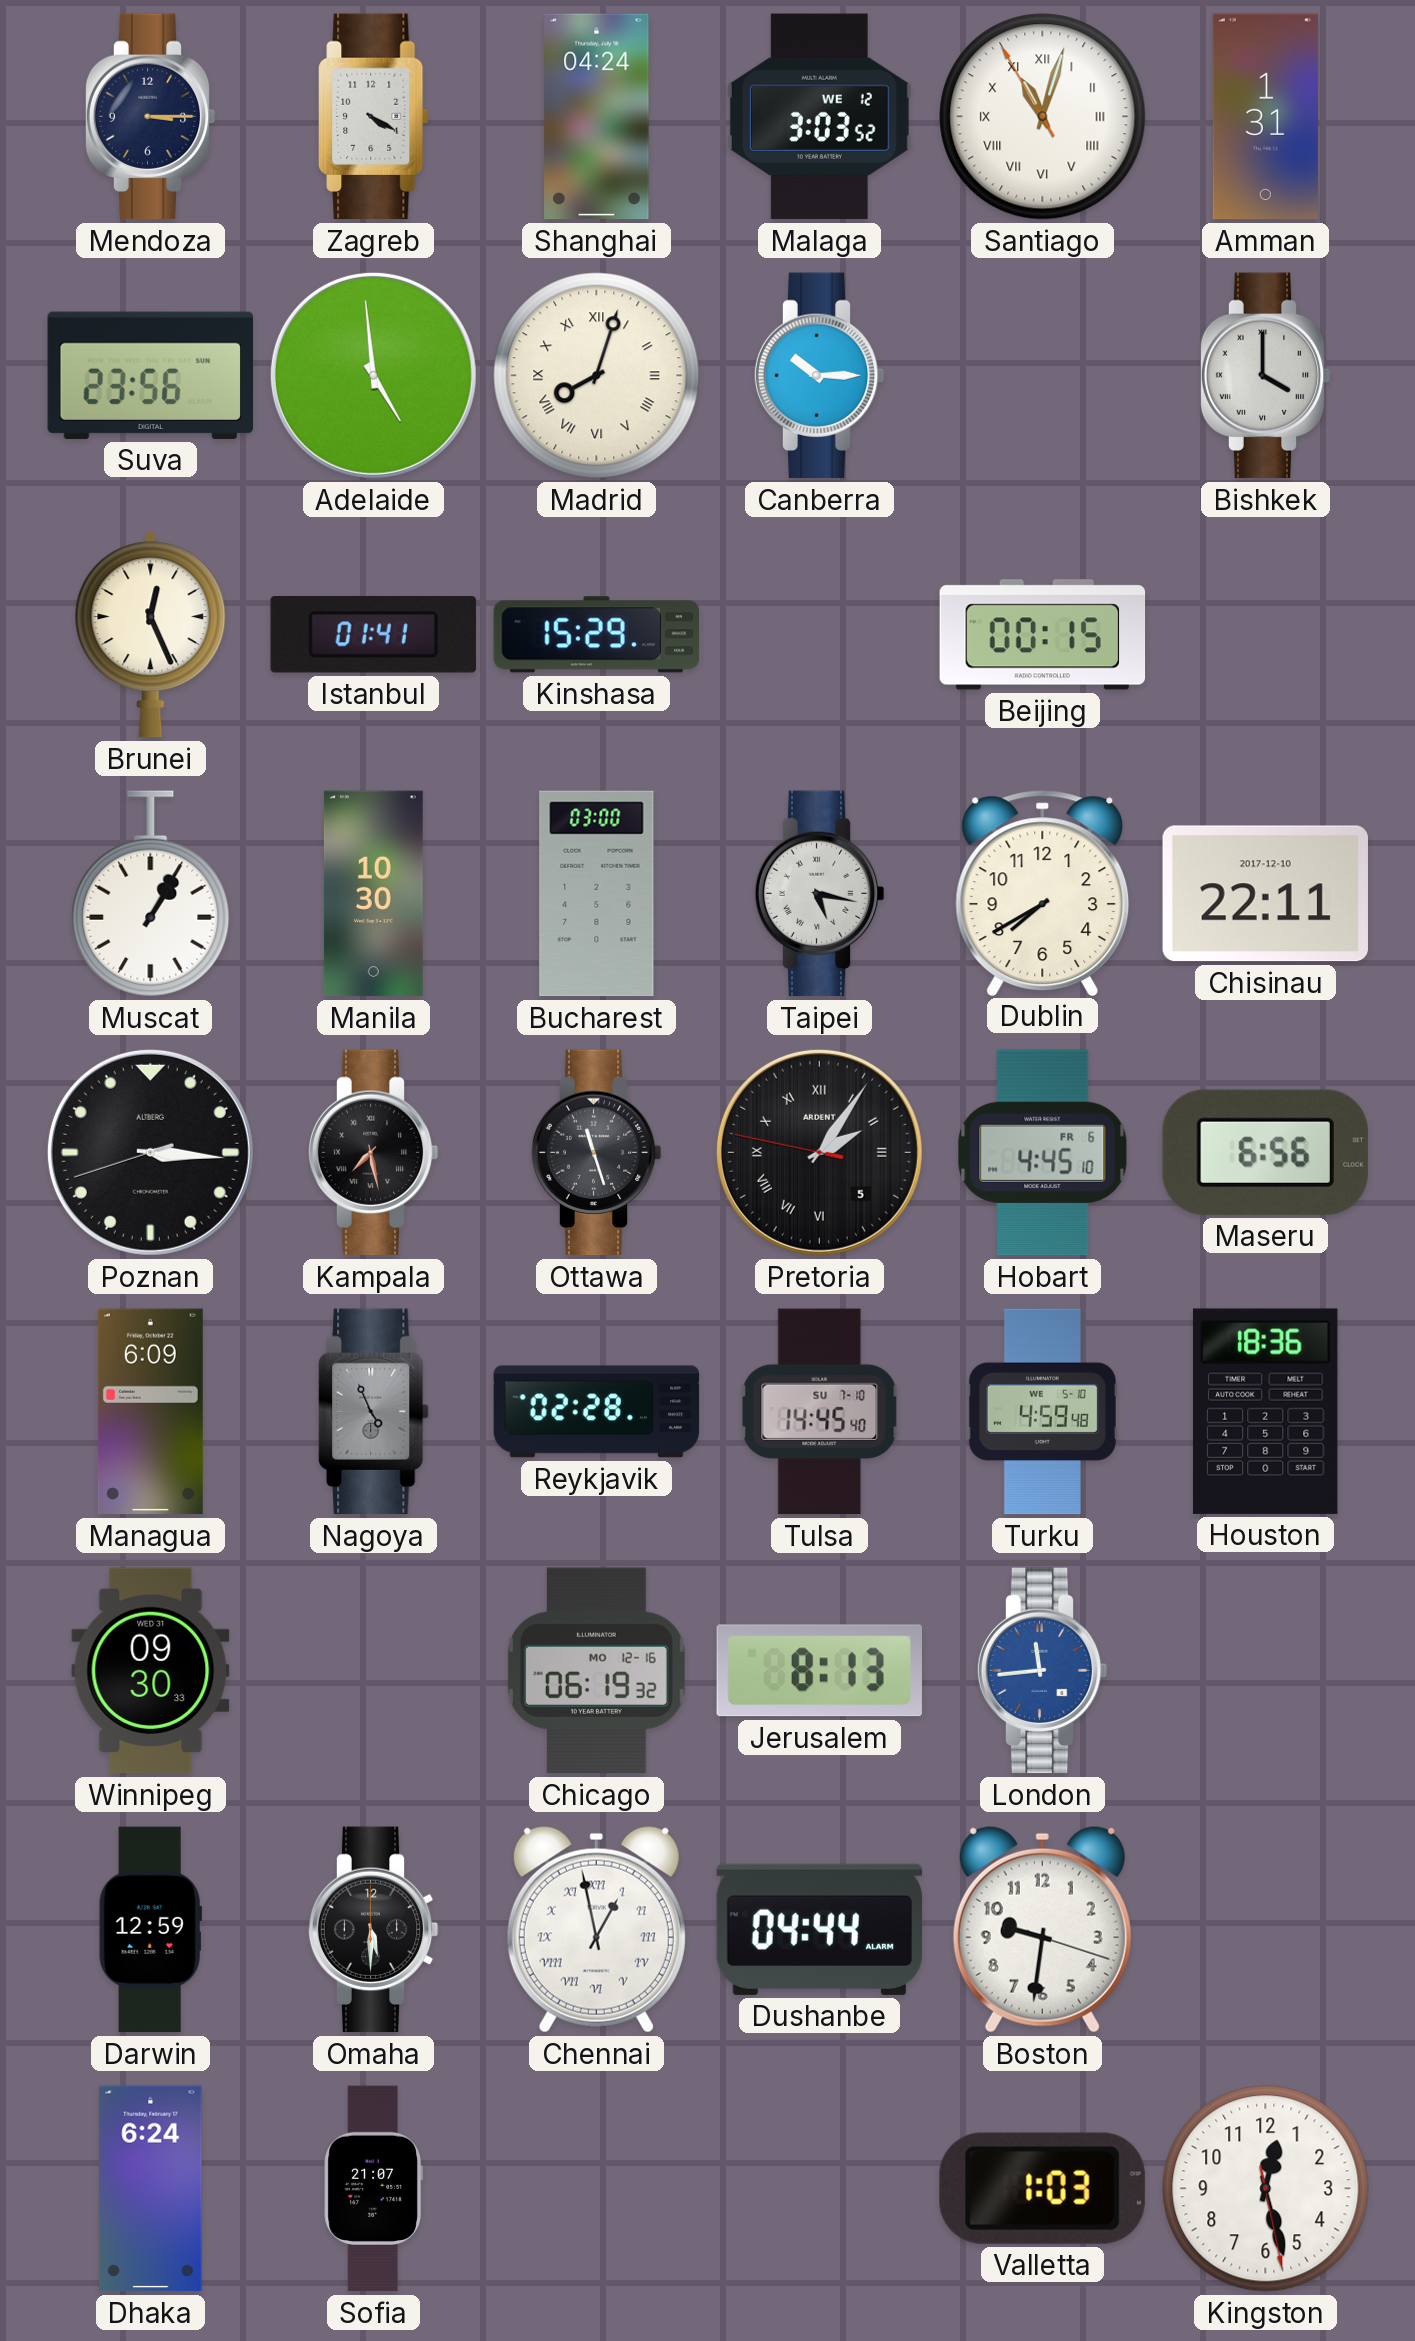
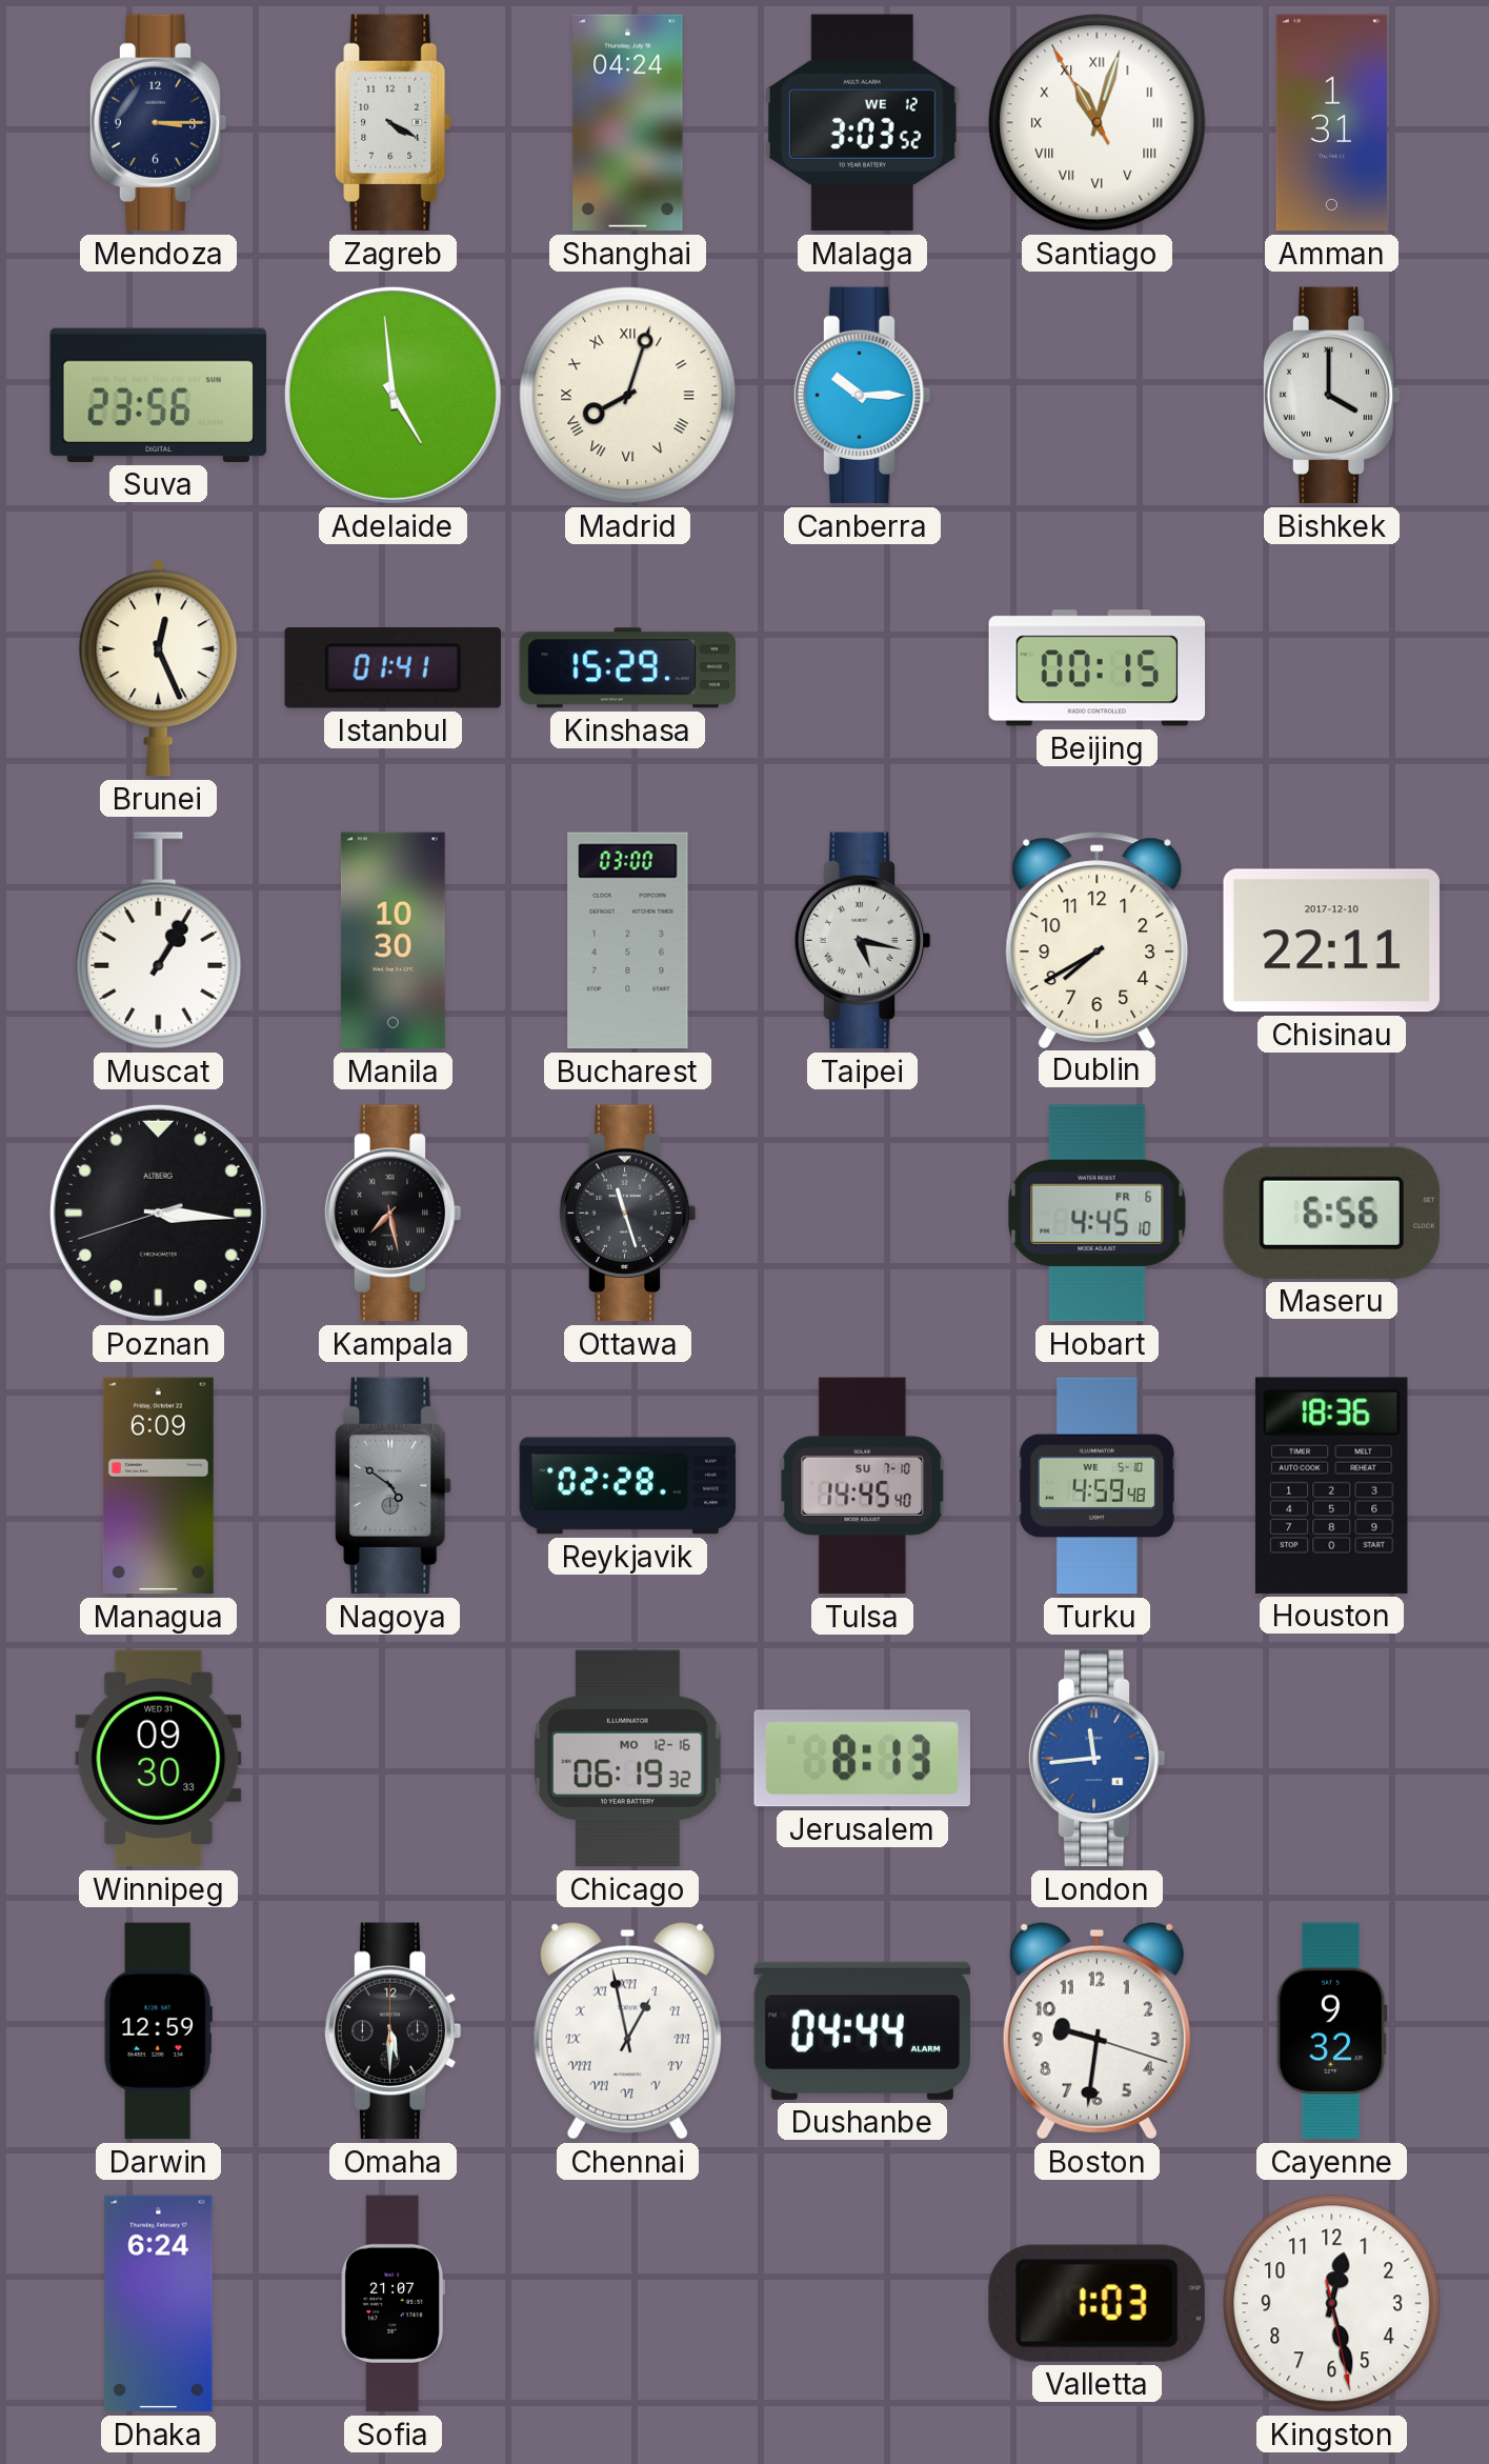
Pretoria: 2:05 -> none
Nagoya: 4:56 -> 4:51
Cayenne: none -> 9:32
